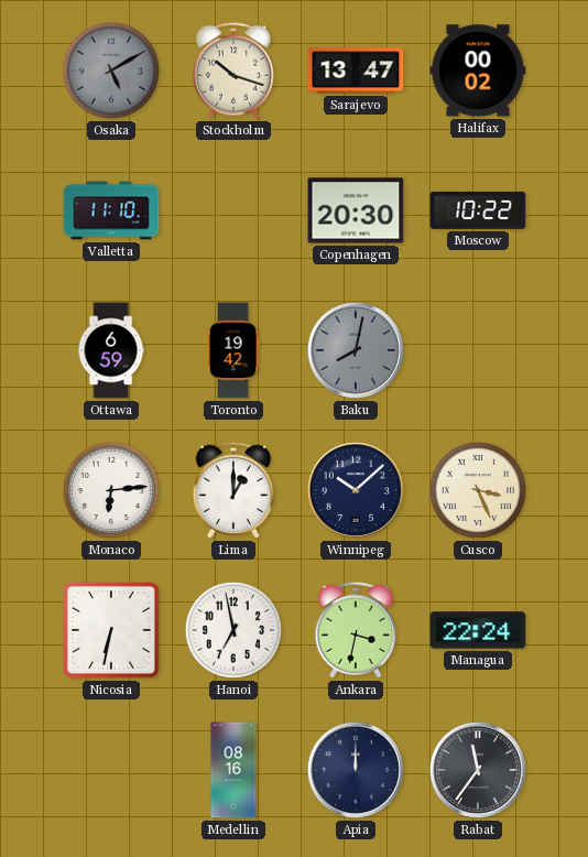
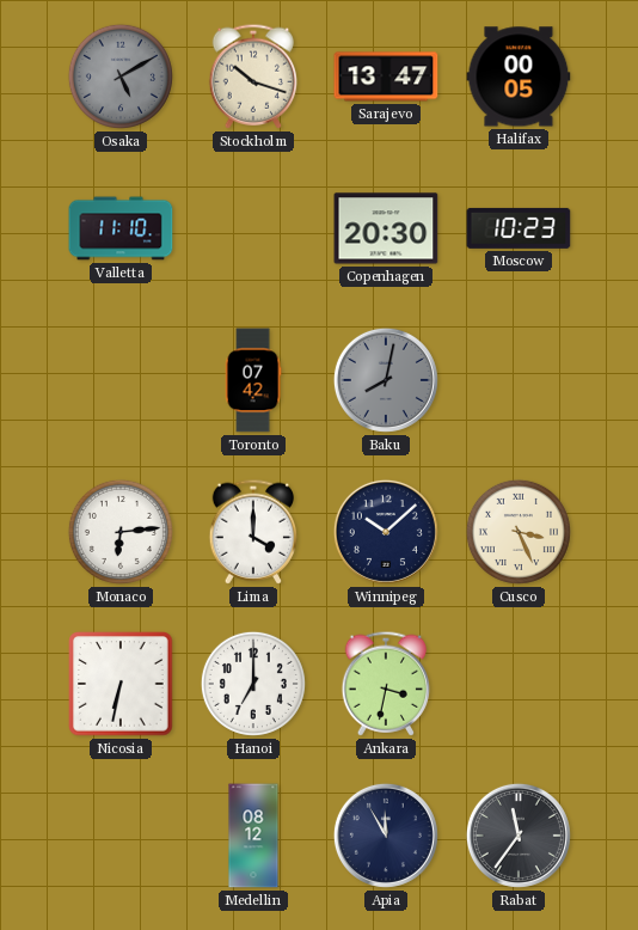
Halifax: 00:02 -> 00:05
Moscow: 10:22 -> 10:23
Ottawa: 6:59 -> none
Toronto: 19:42 -> 07:42
Lima: 1:00 -> 4:00
Hanoi: 6:58 -> 7:00
Managua: 22:24 -> none
Medellin: 08:16 -> 08:12
Apia: 12:00 -> 11:55
